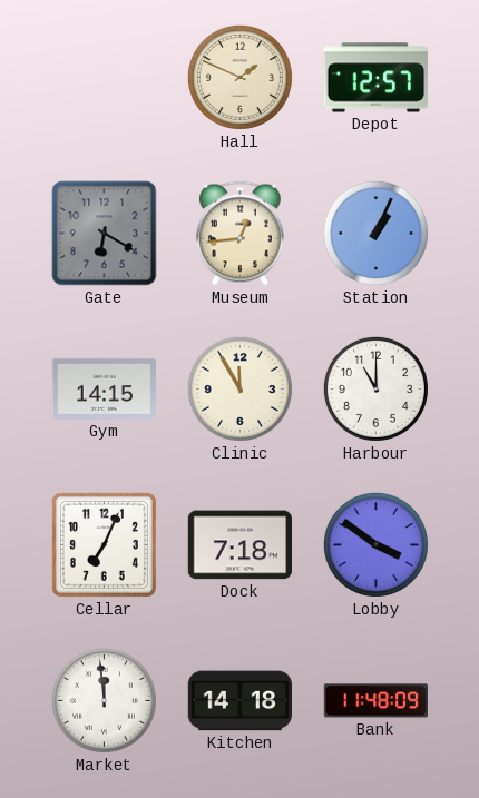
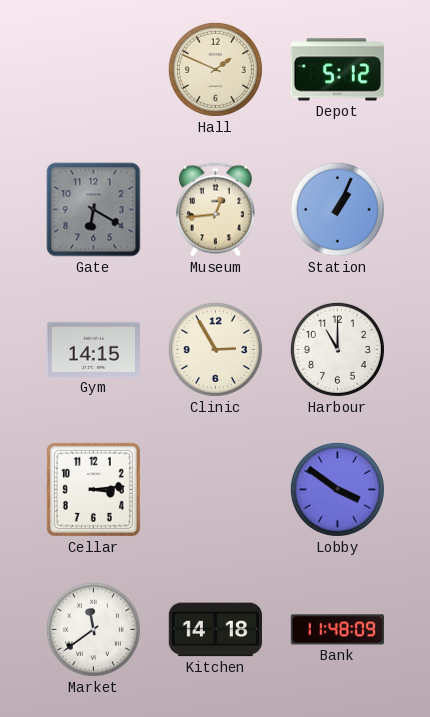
Depot: 12:57 -> 5:12
Clinic: 11:55 -> 2:55
Cellar: 7:04 -> 3:14
Dock: 7:18 -> none
Market: 11:59 -> 11:39
